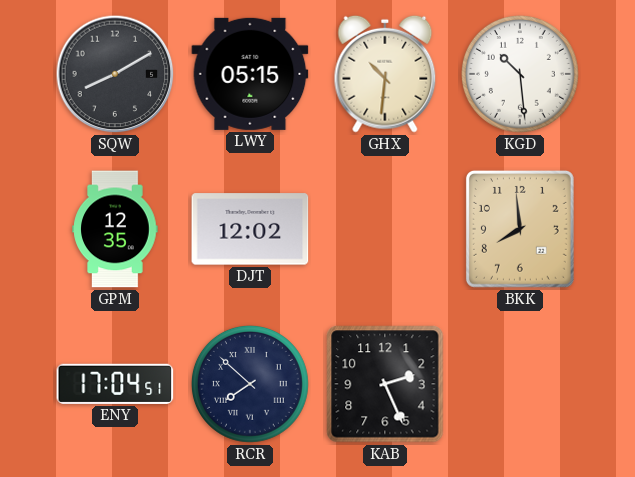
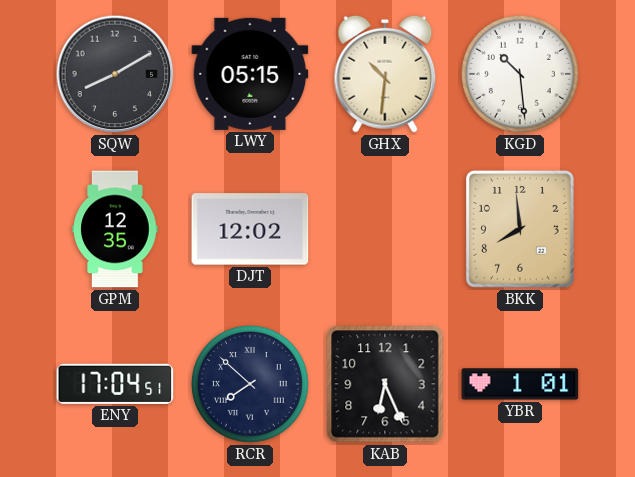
KAB: 2:26 -> 6:26
YBR: none -> 1:01
